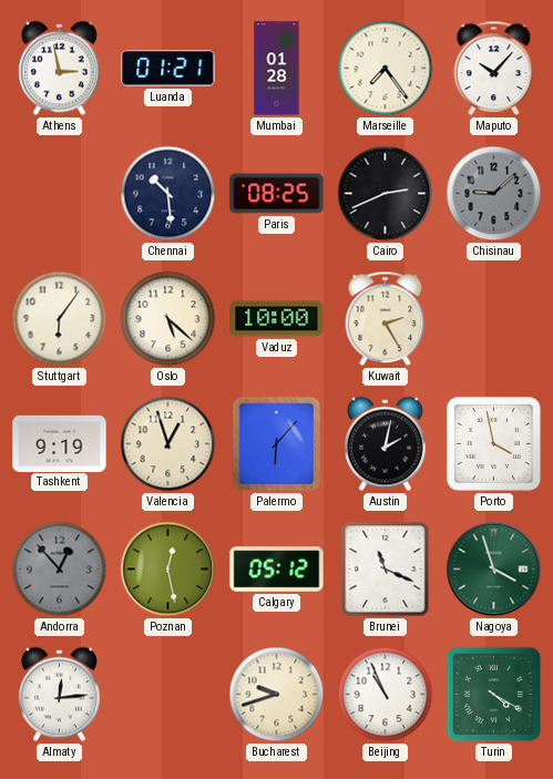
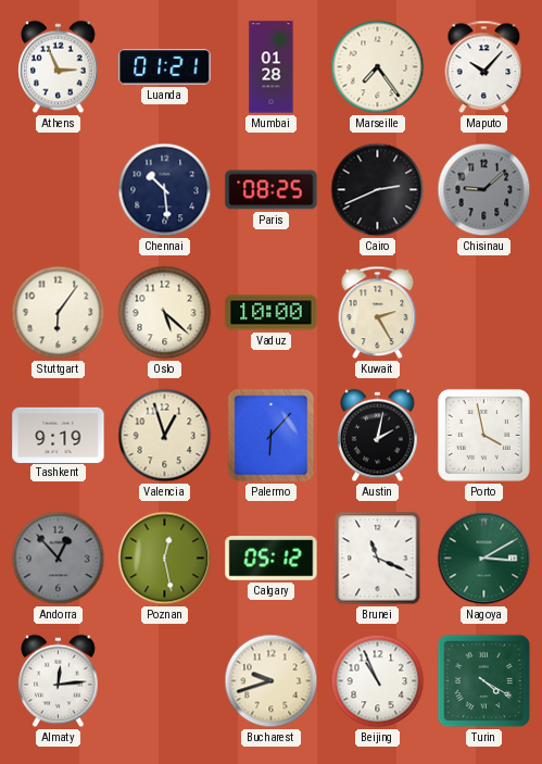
Athens: 2:58 -> 2:56
Nagoya: 3:57 -> 3:10
